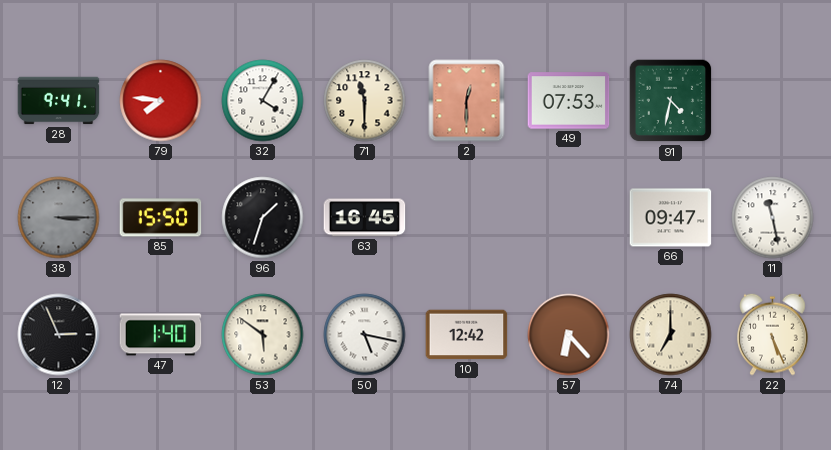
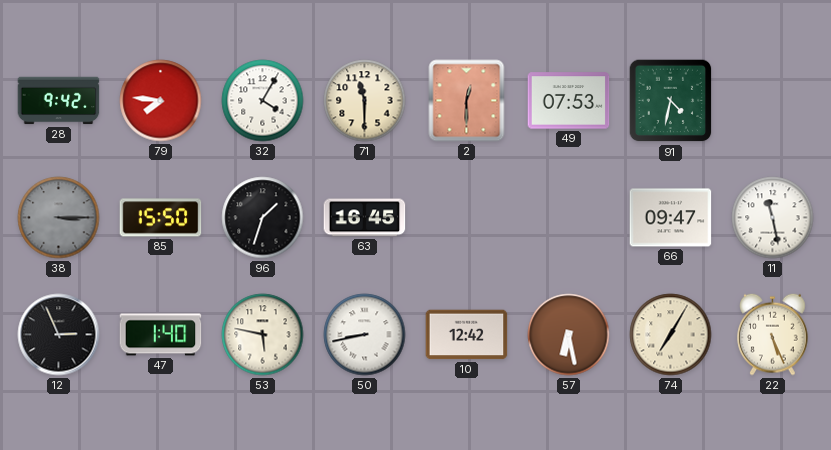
28: 9:41 -> 9:42
53: 5:51 -> 5:47
50: 5:17 -> 8:43
57: 6:23 -> 6:28
74: 7:00 -> 7:05
